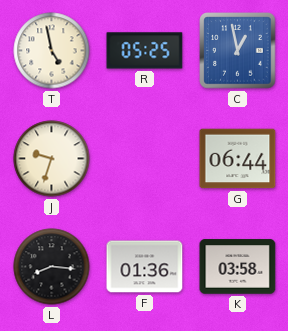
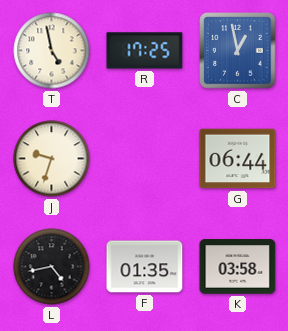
R: 05:25 -> 17:25
L: 8:16 -> 4:43
F: 01:36 -> 01:35
